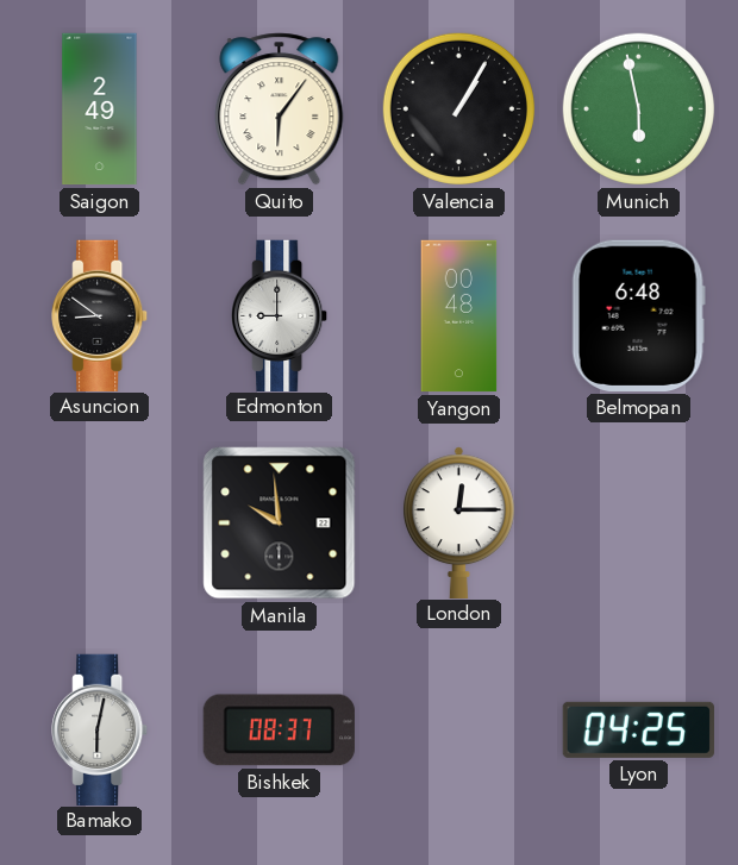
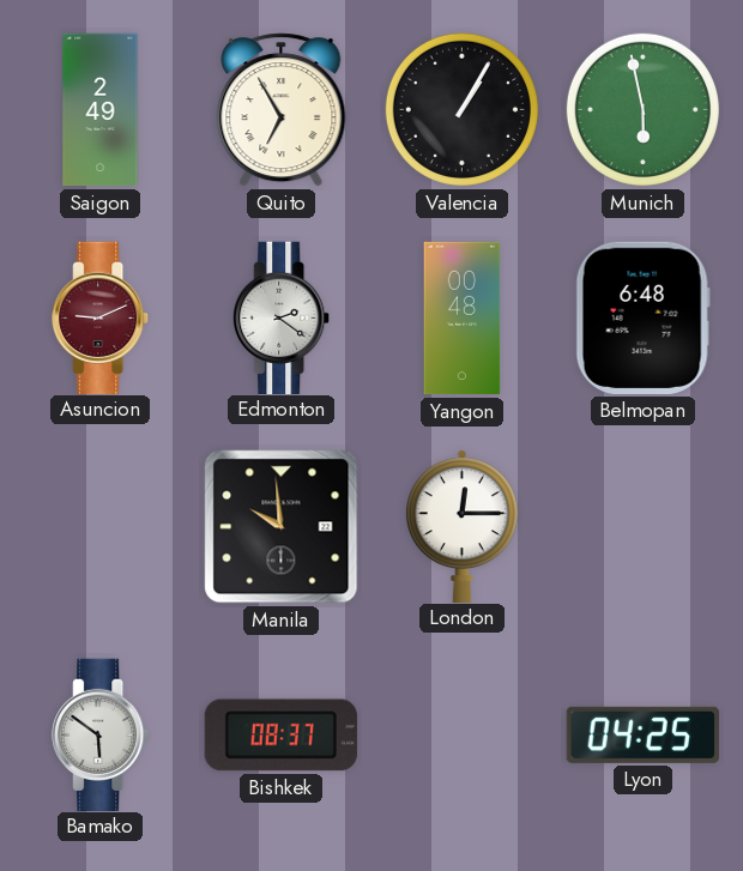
Quito: 6:06 -> 6:55
Asuncion: 8:51 -> 9:11
Asuncion dial: black -> burgundy
Edmonton: 9:00 -> 2:21
Bamako: 6:02 -> 5:51
